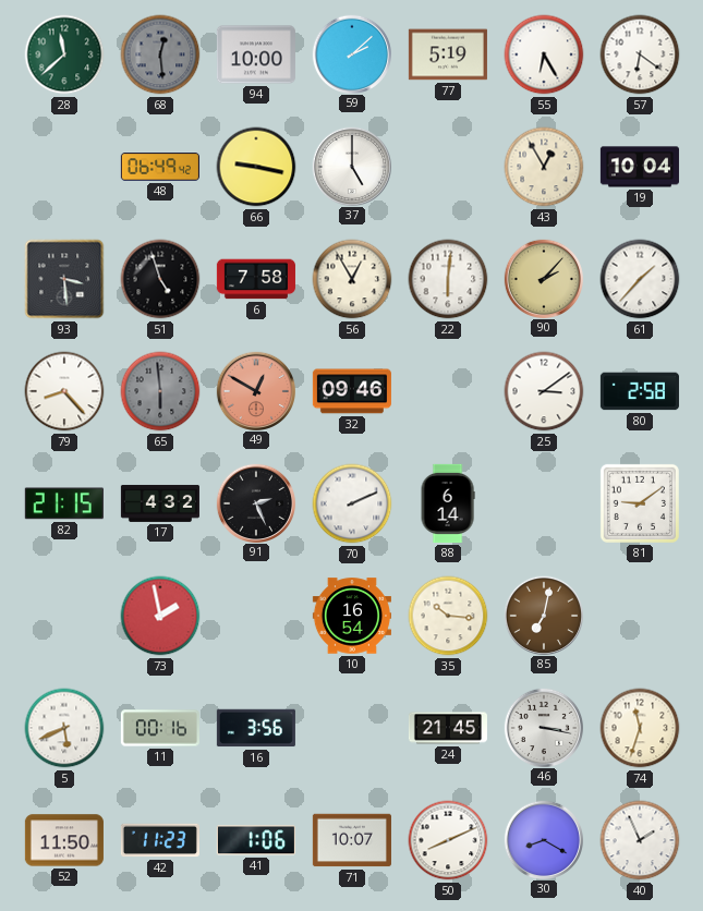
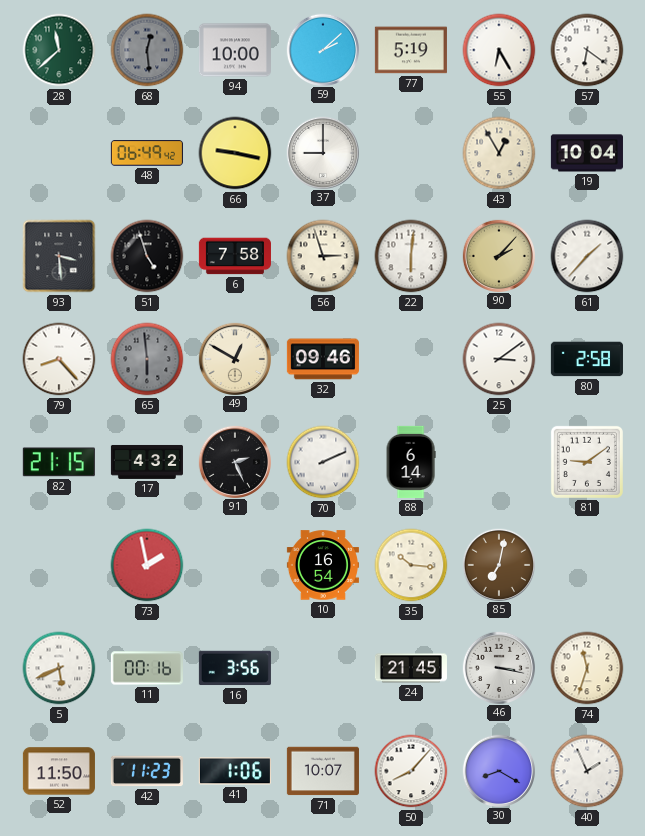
37: 5:00 -> 9:00
56: 12:55 -> 2:57
49 dial: salmon -> cream
50: 8:11 -> 8:07
